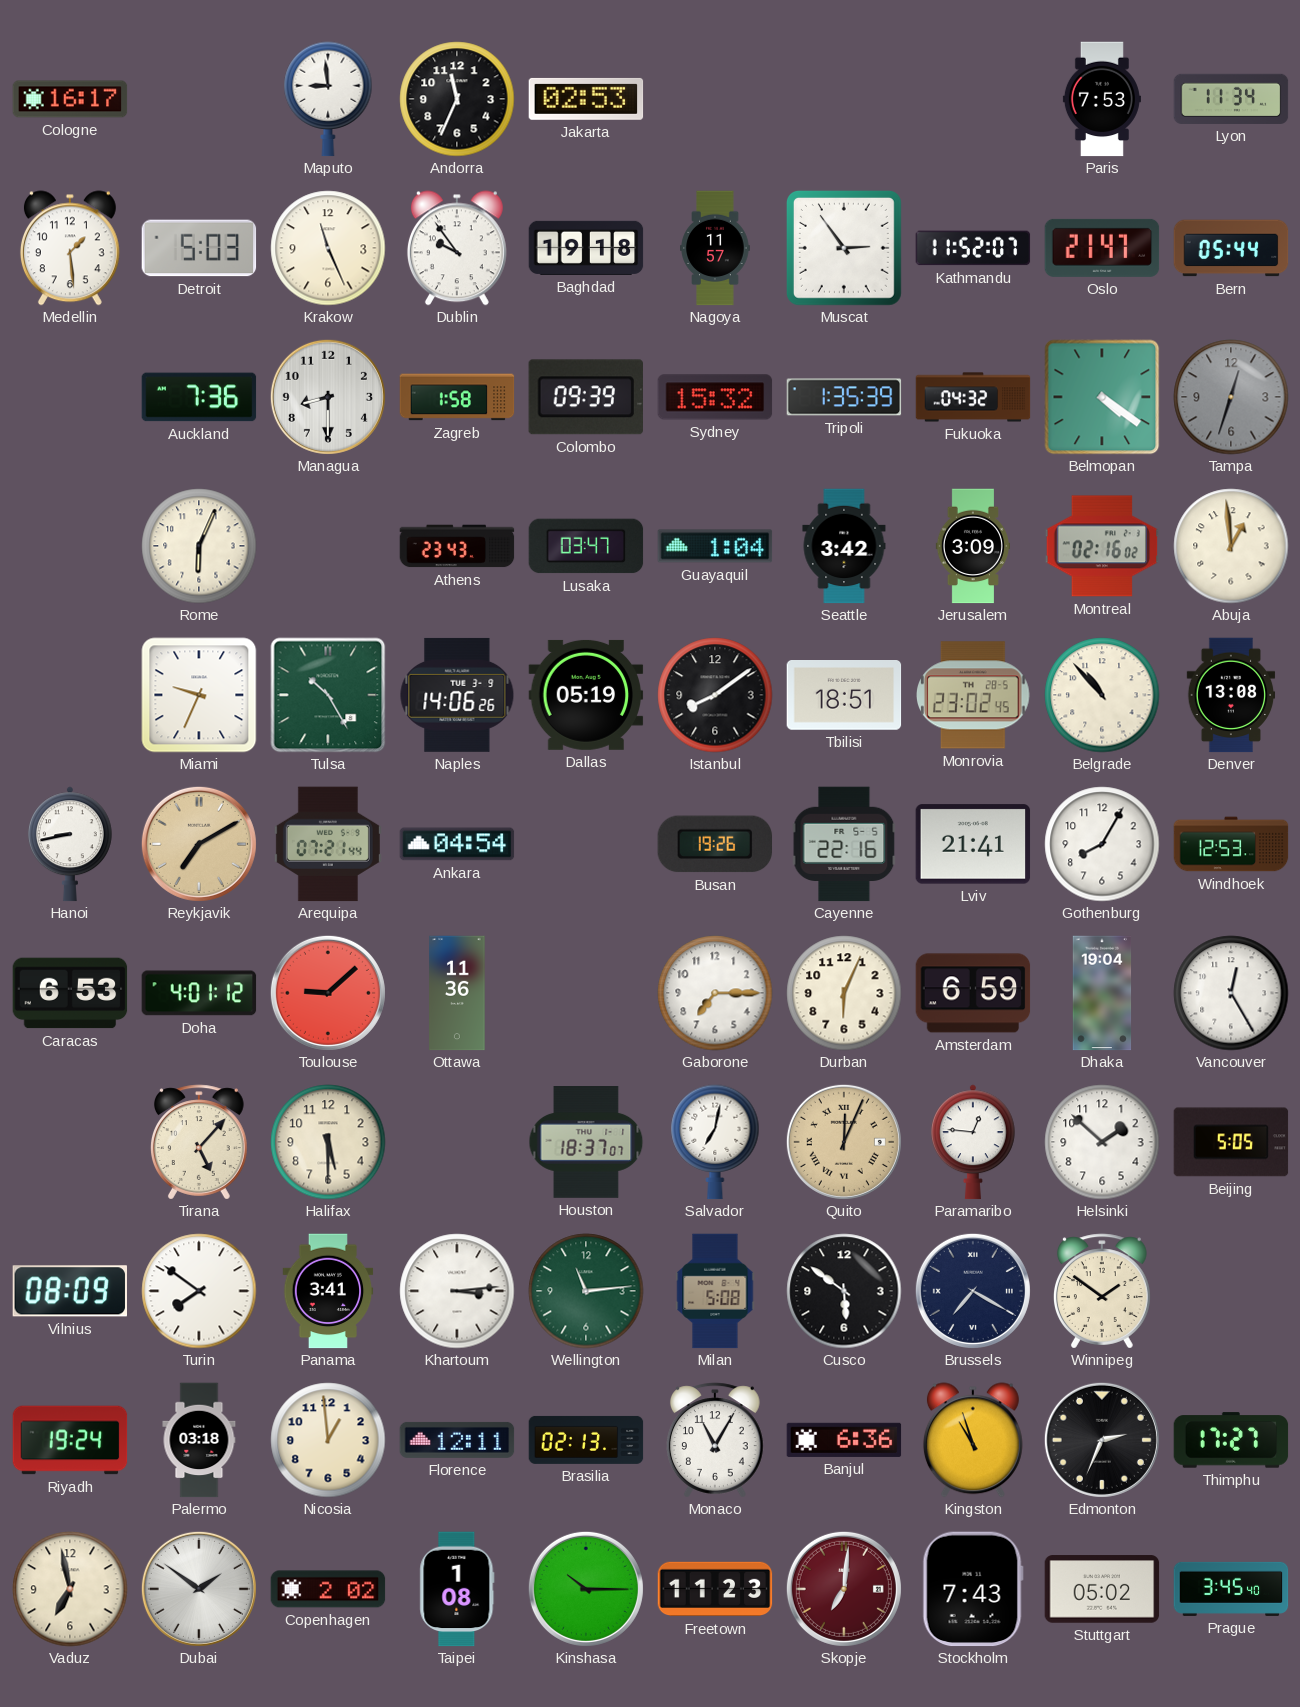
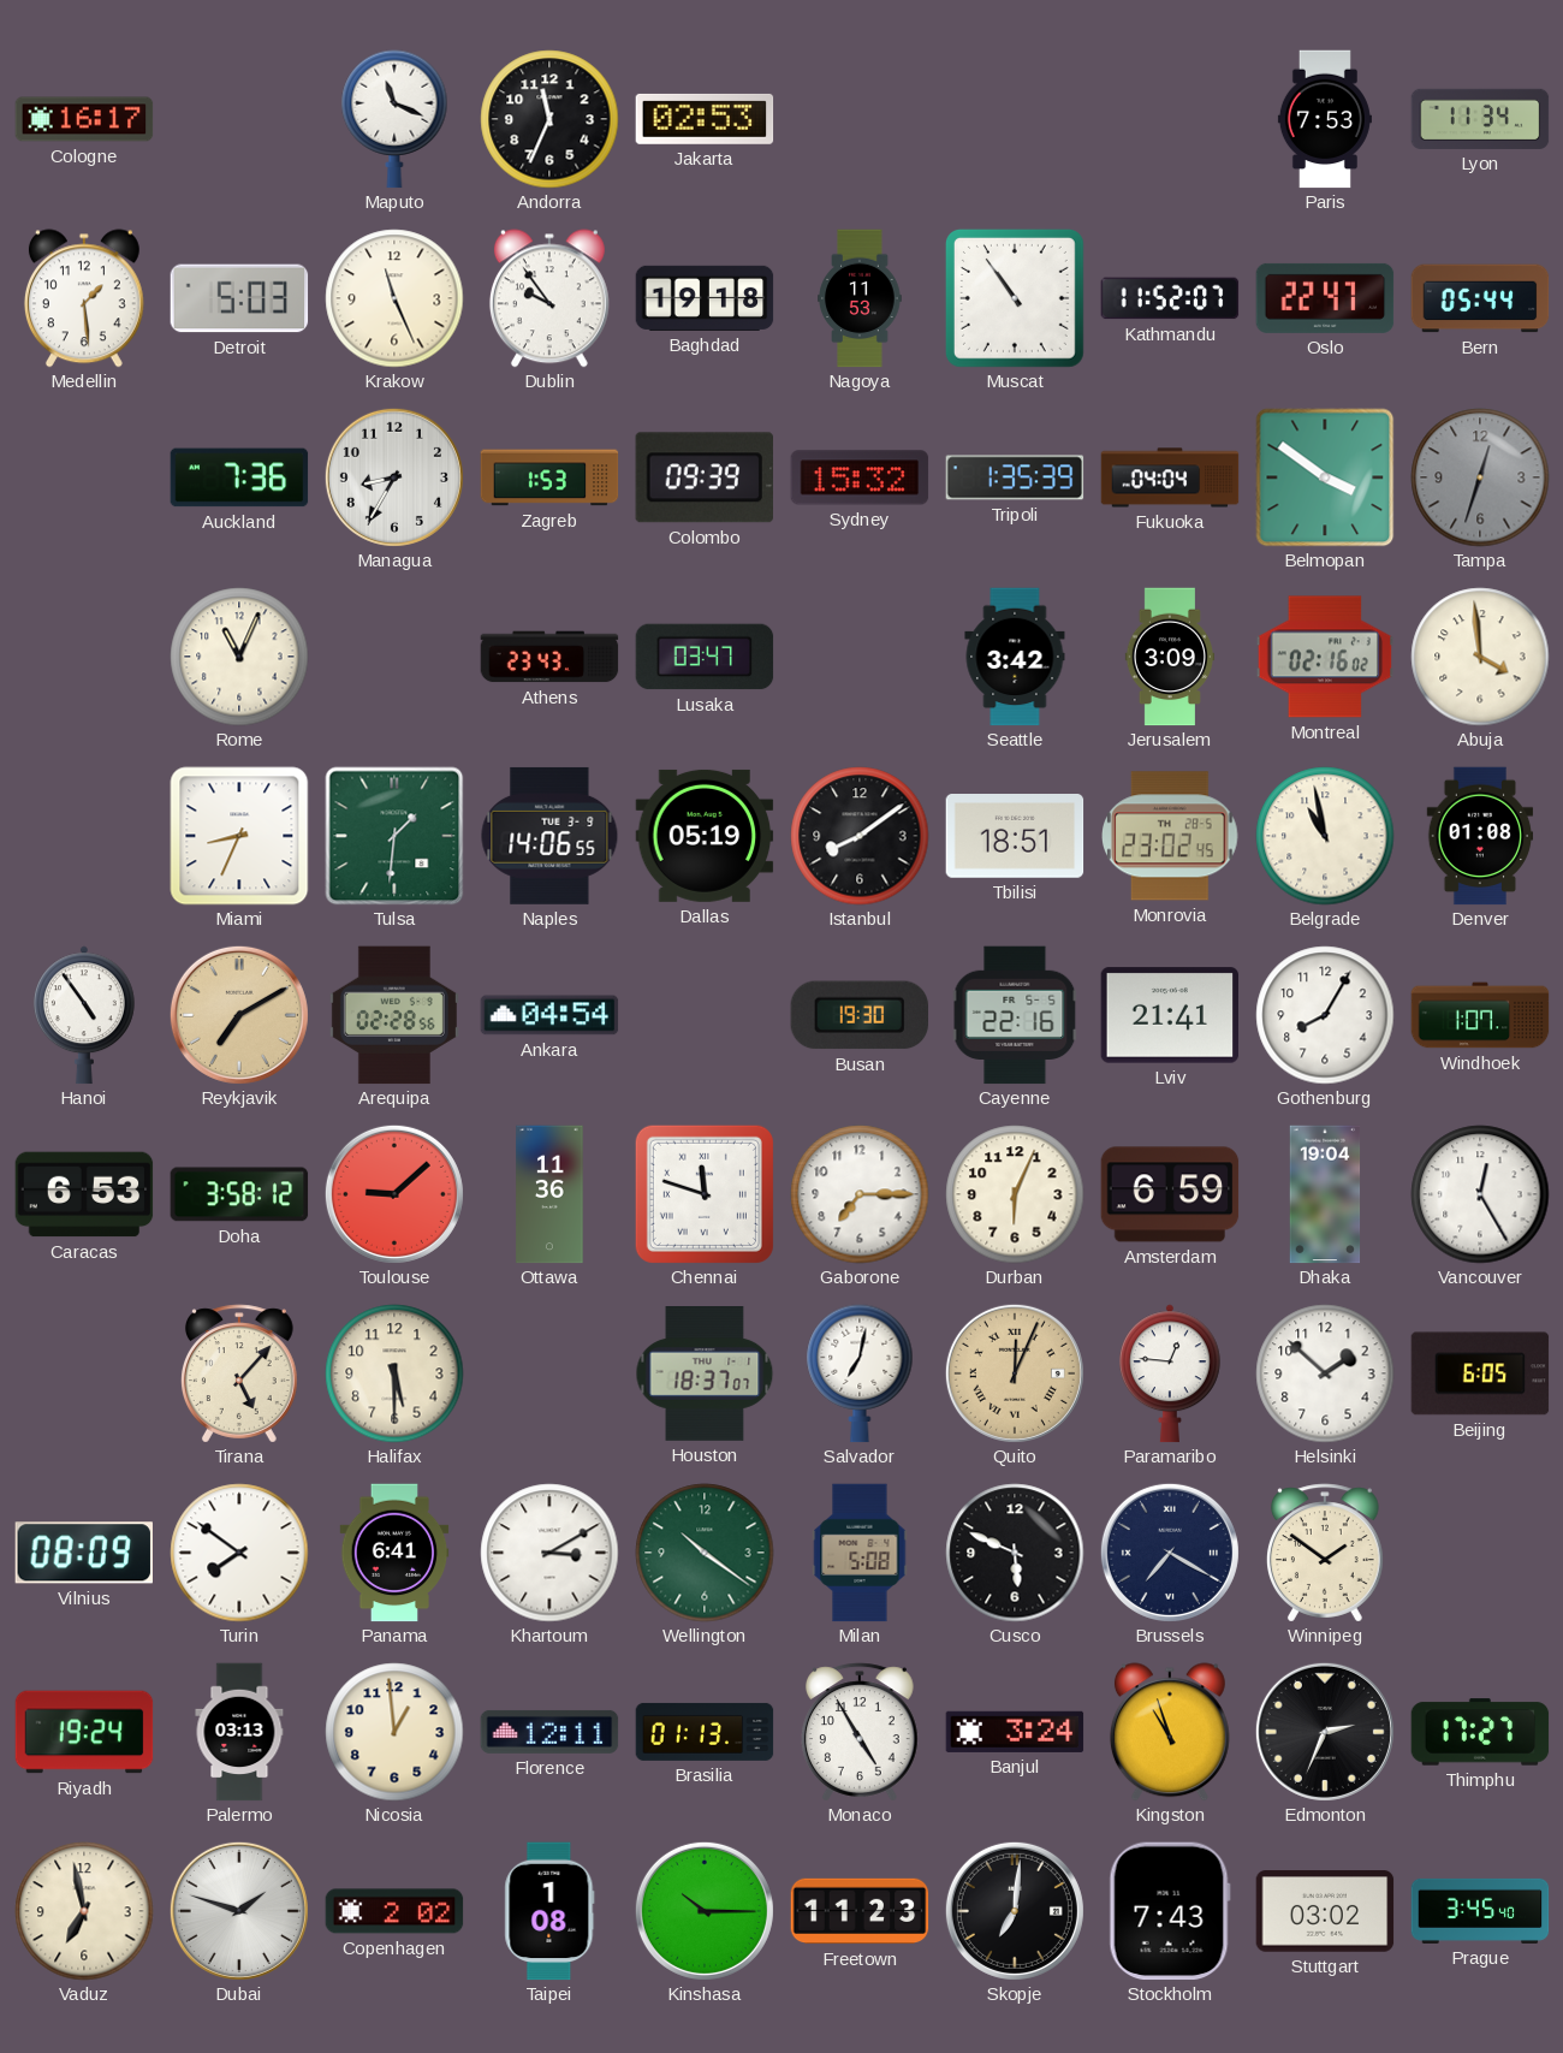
Maputo: 8:59 -> 11:19
Nagoya: 11:57 -> 11:53
Muscat: 2:54 -> 10:54
Oslo: 21:47 -> 22:47
Managua: 8:30 -> 8:35
Zagreb: 1:58 -> 1:53
Fukuoka: 04:32 -> 04:04
Belmopan: 4:21 -> 3:51
Rome: 6:04 -> 11:04
Guayaquil: 1:04 -> none
Abuja: 12:59 -> 3:59
Miami: 9:34 -> 8:34
Tulsa: 10:25 -> 1:31
Naples: 14:06:26 -> 14:06:55
Belgrade: 10:53 -> 10:58
Denver: 13:08 -> 01:08
Hanoi: 8:43 -> 4:54
Arequipa: 07:21 -> 02:28
Busan: 19:26 -> 19:30
Windhoek: 12:53 -> 1:07
Doha: 4:01 -> 3:58
Chennai: none -> 11:48
Beijing: 5:05 -> 6:05
Panama: 3:41 -> 6:41
Khartoum: 3:14 -> 3:10
Wellington: 11:14 -> 10:21
Cusco: 5:51 -> 5:49
Palermo: 03:18 -> 03:13
Brasilia: 02:13 -> 01:13
Monaco: 11:05 -> 4:55
Banjul: 6:36 -> 3:24
Dubai: 1:51 -> 1:48
Skopje dial: burgundy -> black
Stuttgart: 05:02 -> 03:02
